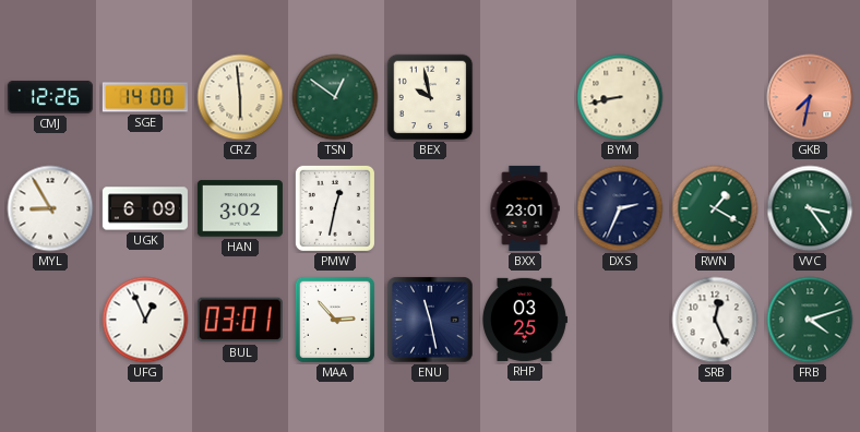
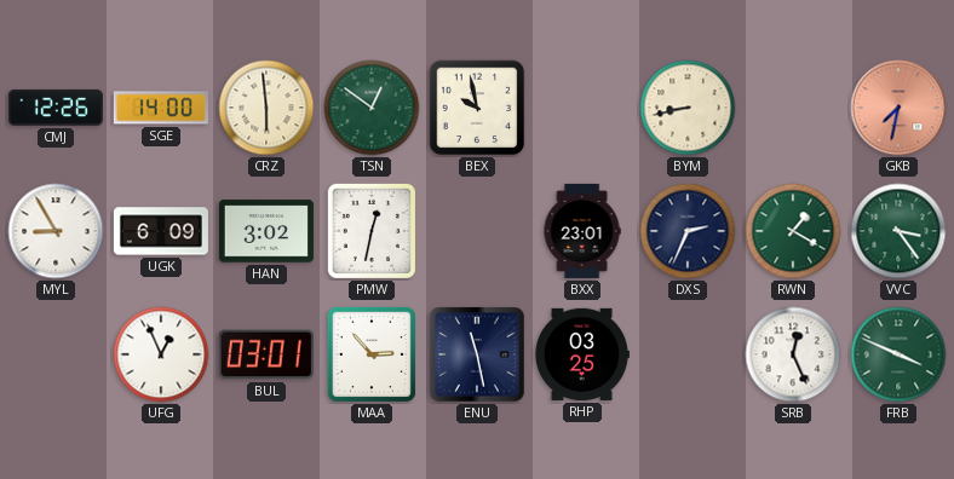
FRB: 4:12 -> 3:49
